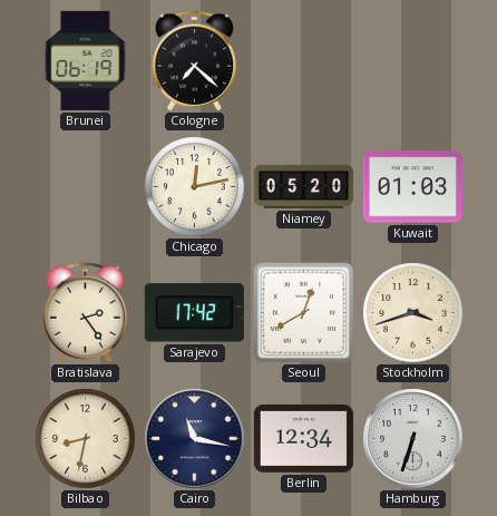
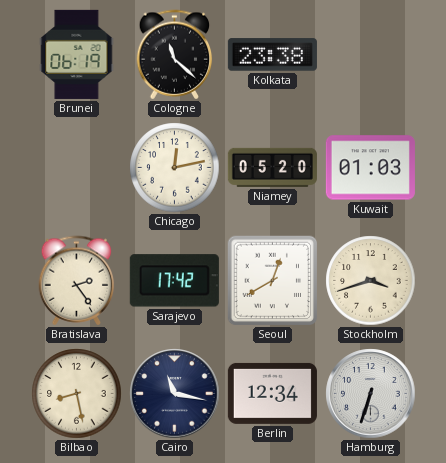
Cologne: 7:22 -> 11:22
Kolkata: none -> 23:38
Bilbao: 8:32 -> 8:28
